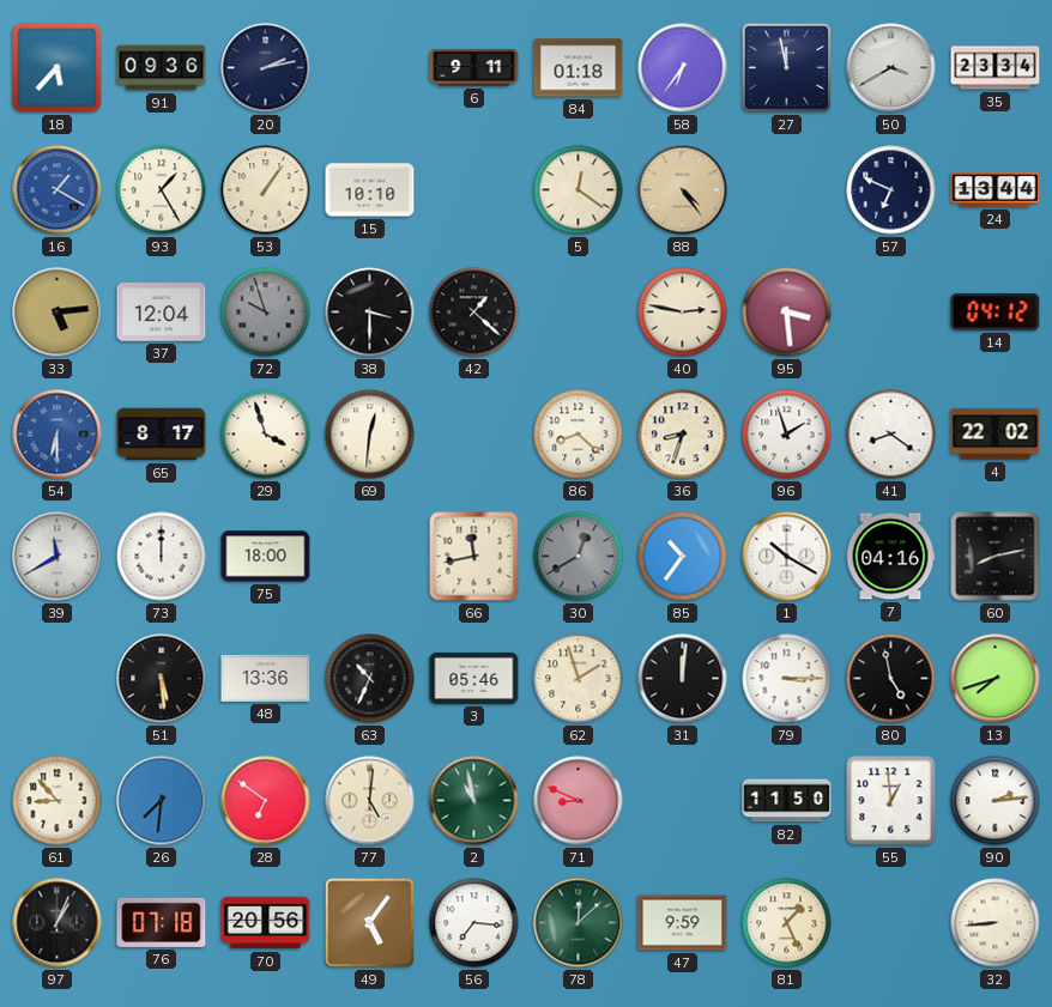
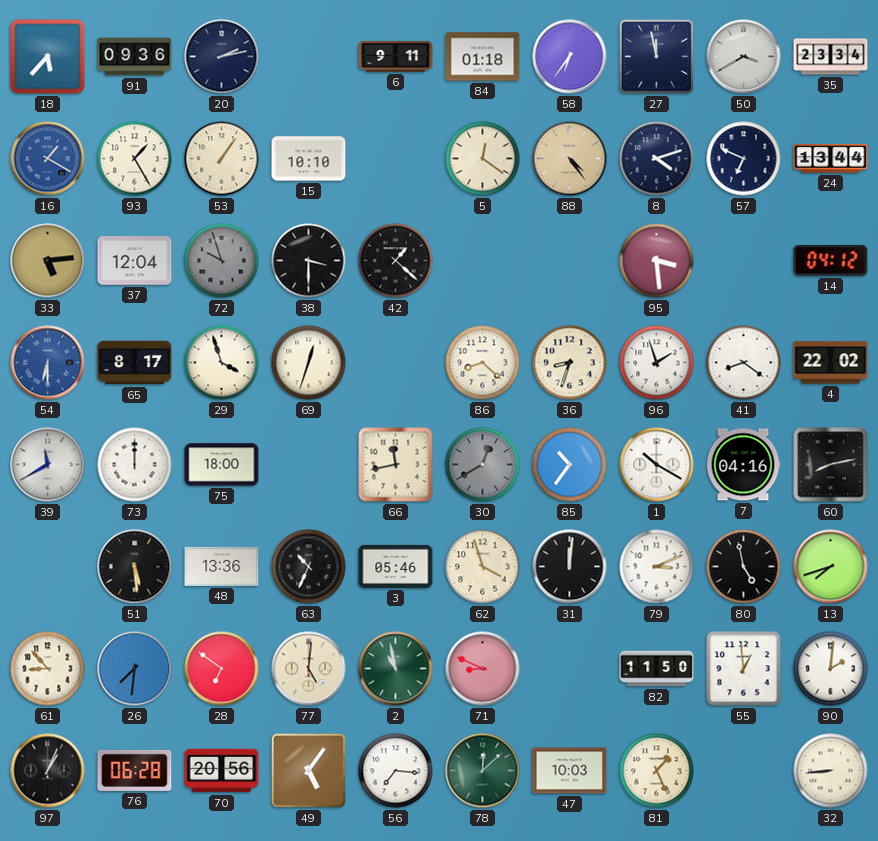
8: none -> 4:12
40: 2:47 -> none
69: 12:31 -> 12:33
62: 1:57 -> 3:57
79: 3:15 -> 3:11
90: 2:14 -> 2:01
76: 07:18 -> 06:28
47: 9:59 -> 10:03
